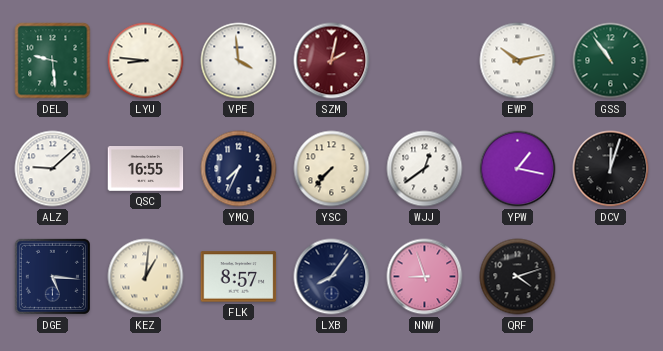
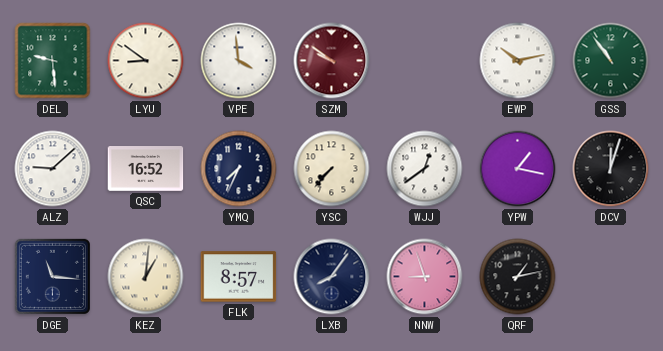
LYU: 8:46 -> 8:51
SZM: 2:02 -> 9:51
QSC: 16:55 -> 16:52
DGE: 5:16 -> 11:16
QRF: 4:12 -> 1:13
